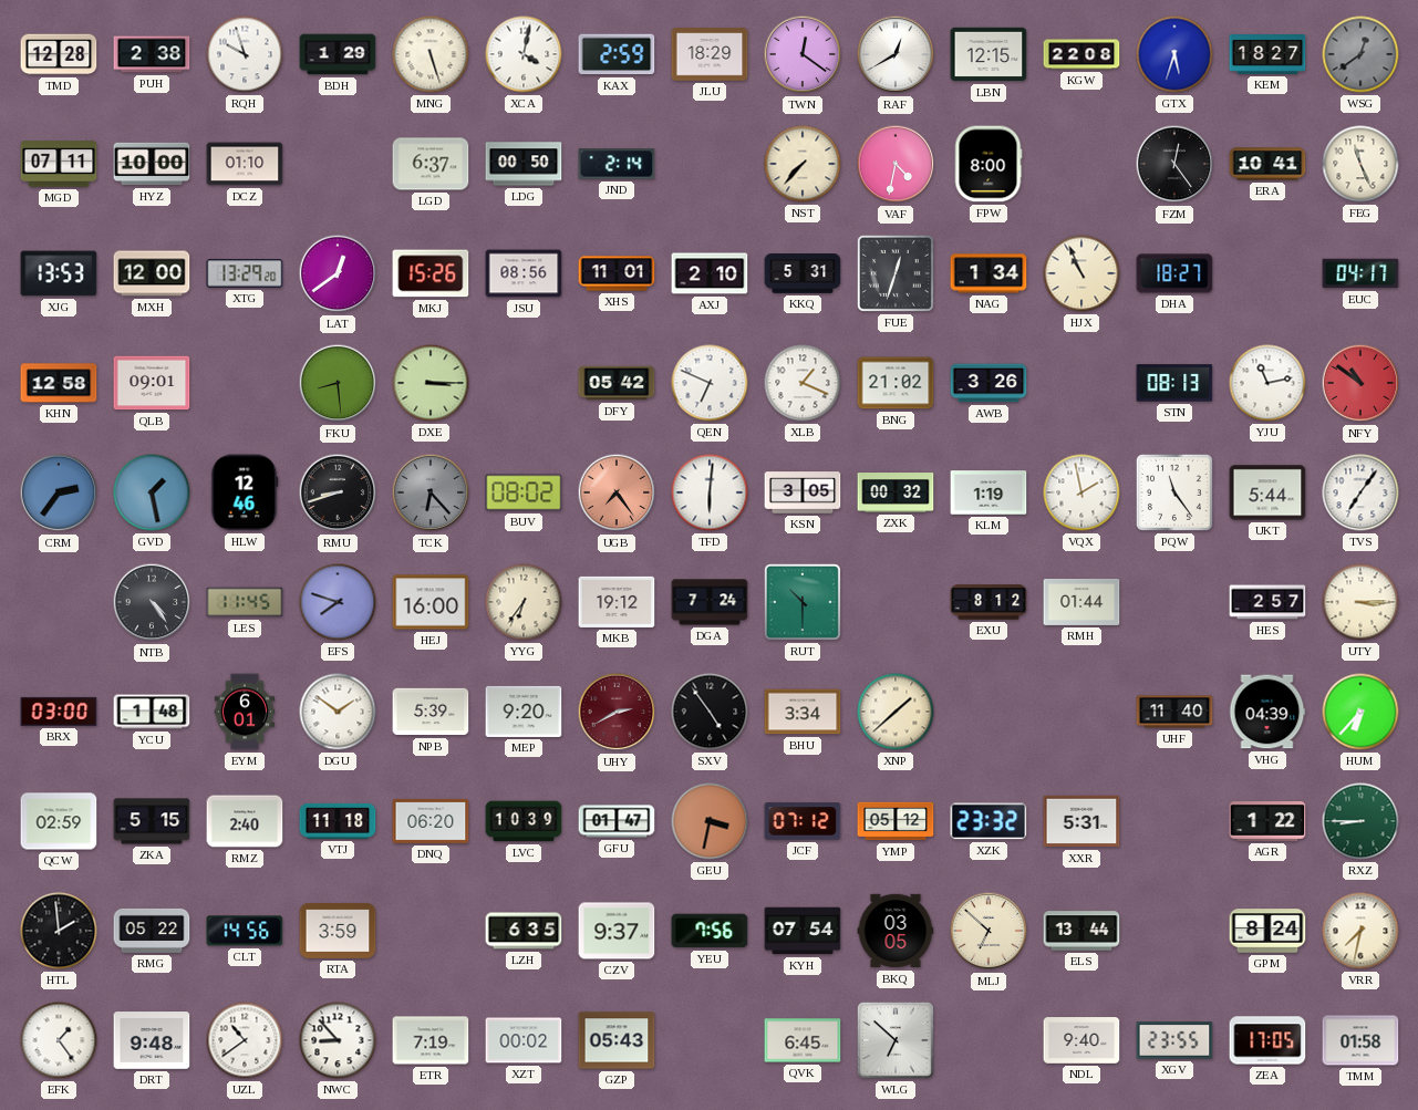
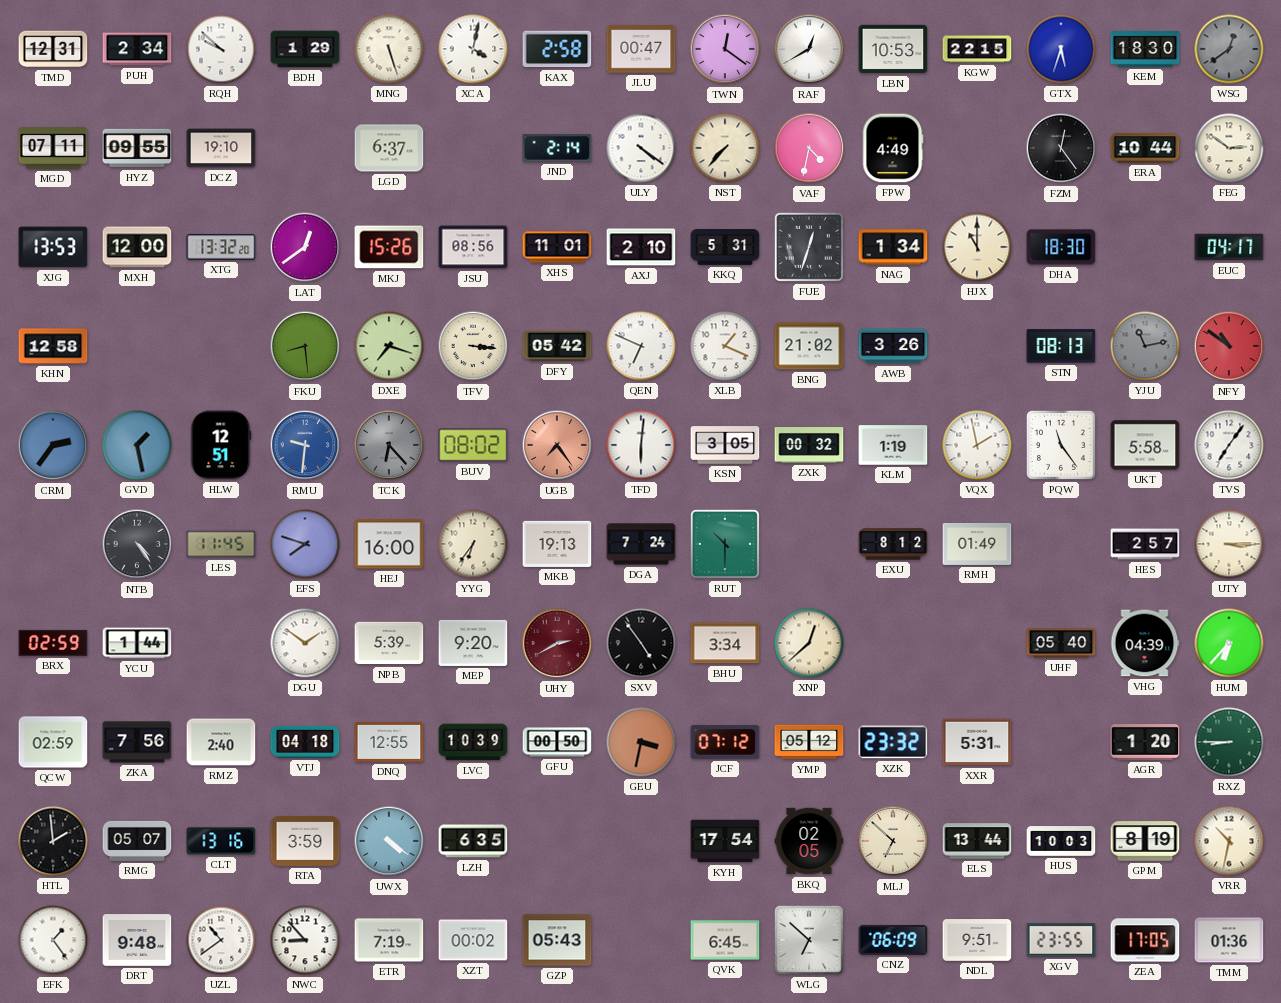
TMD: 12:28 -> 12:31
PUH: 2:38 -> 2:34
RQH: 9:57 -> 9:52
KAX: 2:59 -> 2:58
JLU: 18:29 -> 00:47
LBN: 12:15 -> 10:53
KGW: 22:08 -> 22:15
KEM: 18:27 -> 18:30
HYZ: 10:00 -> 09:55
DCZ: 01:10 -> 19:10
LDG: 00:50 -> none
ULY: none -> 4:21
FPW: 8:00 -> 4:49
ERA: 10:41 -> 10:44
FEG: 11:26 -> 2:51
XTG: 13:29 -> 13:32
HJX: 10:56 -> 11:00
DHA: 18:27 -> 18:30
QLB: 09:01 -> none
DXE: 3:15 -> 7:18
TFV: none -> 3:16
YJU dial: white -> grey
HLW: 12:46 -> 12:51
RMU: 8:42 -> 9:31
RMU dial: black -> blue
UKT: 5:44 -> 5:58
MKB: 19:12 -> 19:13
RMH: 01:44 -> 01:49
BRX: 03:00 -> 02:59
YCU: 1:48 -> 1:44
EYM: 6:01 -> none
XNP: 1:38 -> 12:38
UHF: 11:40 -> 05:40
ZKA: 5:15 -> 7:56
VTJ: 11:18 -> 04:18
DNQ: 06:20 -> 12:55
GFU: 01:47 -> 00:50
AGR: 1:22 -> 1:20
RMG: 05:22 -> 05:07
CLT: 14:56 -> 13:16
UWX: none -> 4:21
CZV: 9:37 -> none
YEU: 7:56 -> none
KYH: 07:54 -> 17:54
BKQ: 03:05 -> 02:05
HUS: none -> 10:03
GPM: 8:24 -> 8:19
VRR: 7:32 -> 10:32
CNZ: none -> 06:09
NDL: 9:40 -> 9:51
TMM: 01:58 -> 01:36
